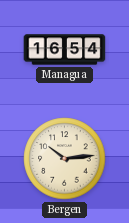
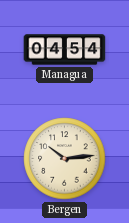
Managua: 16:54 -> 04:54
